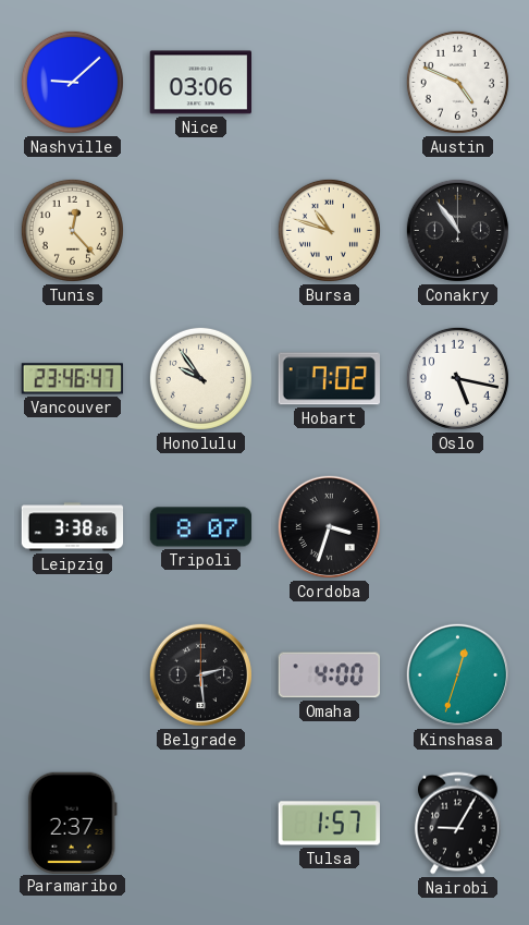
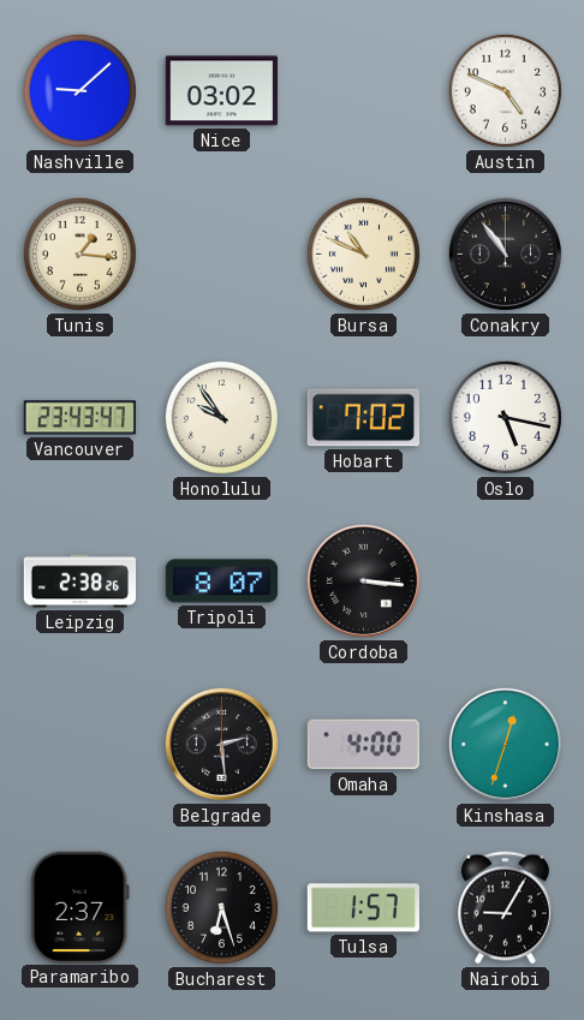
Nice: 03:06 -> 03:02
Tunis: 12:23 -> 1:16
Bursa: 10:48 -> 10:49
Vancouver: 23:46 -> 23:43
Leipzig: 3:38 -> 2:38
Cordoba: 3:33 -> 3:16
Bucharest: none -> 6:27
